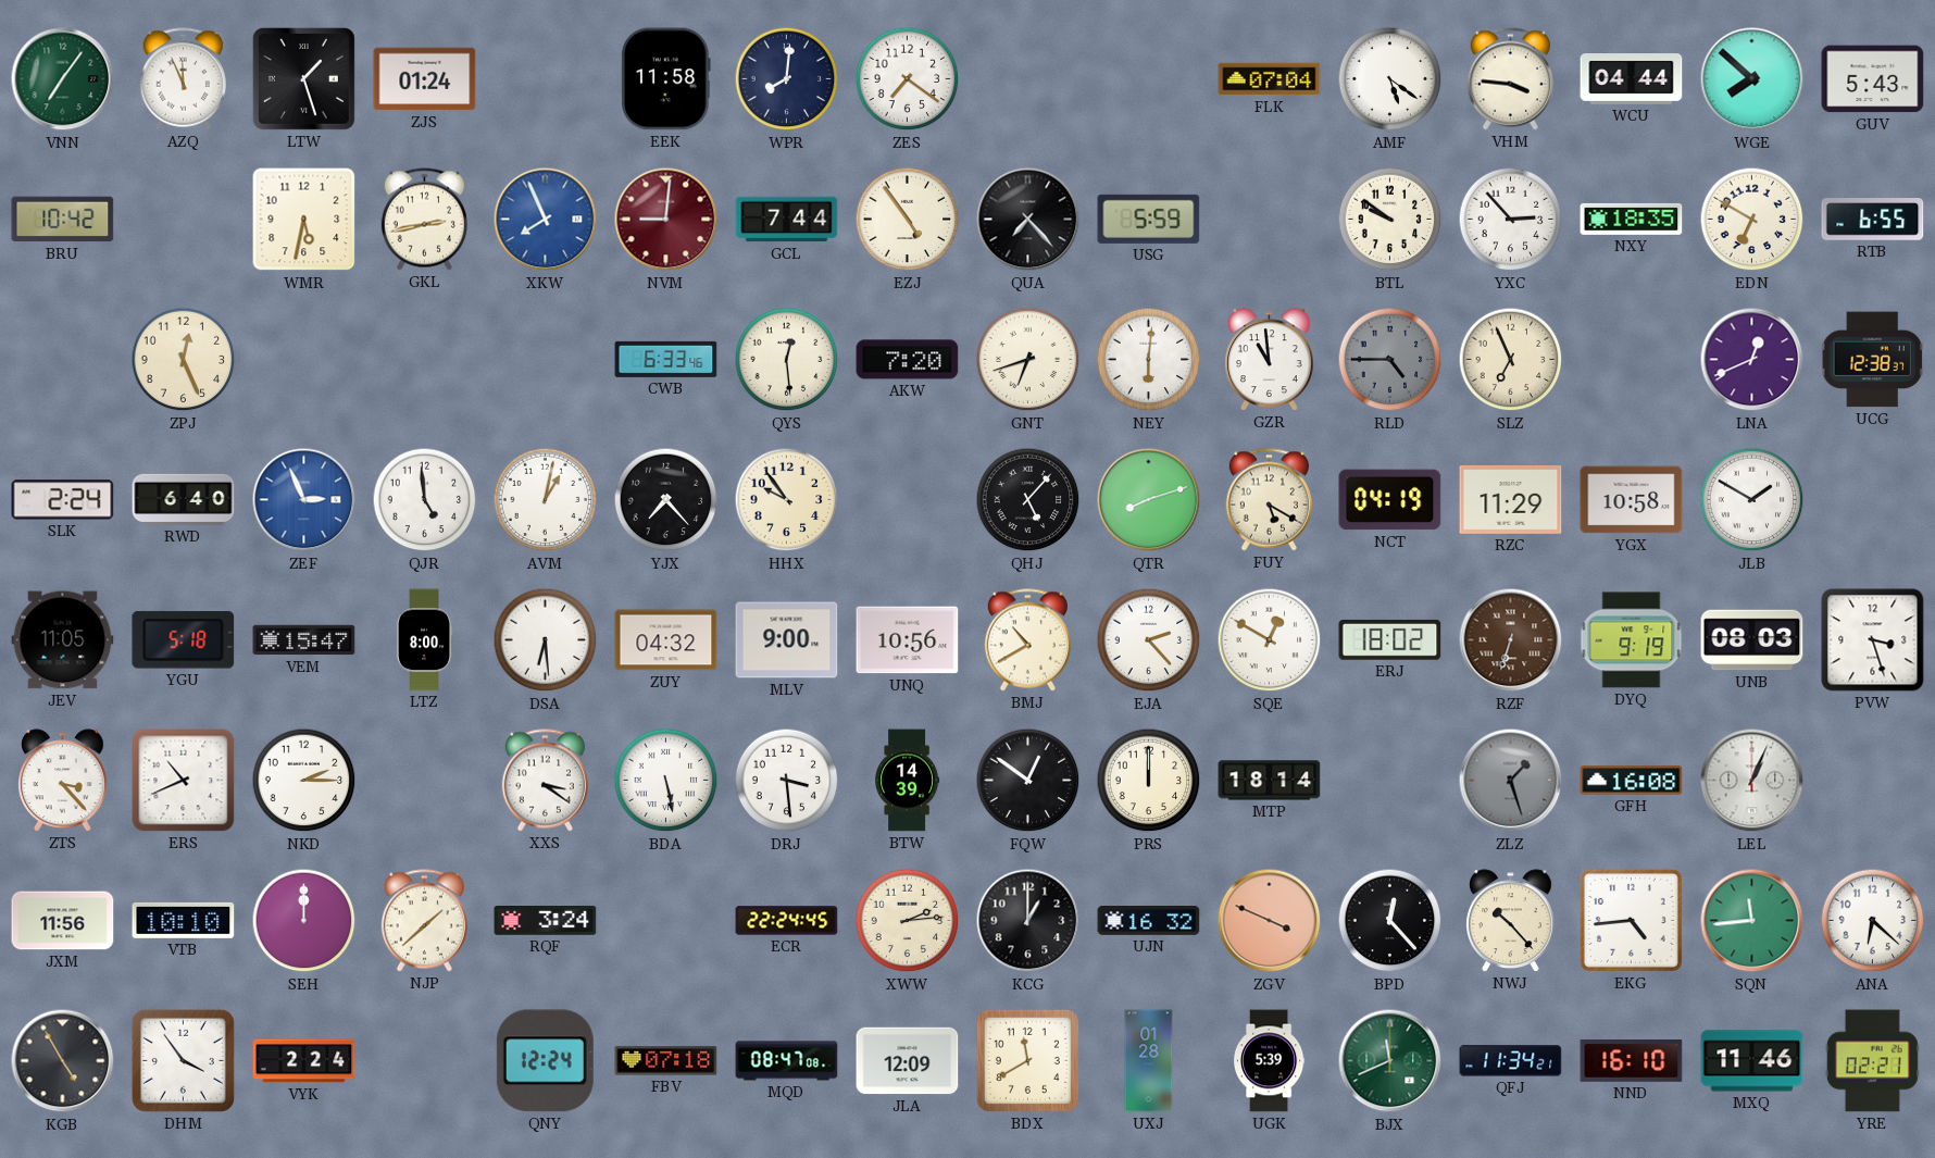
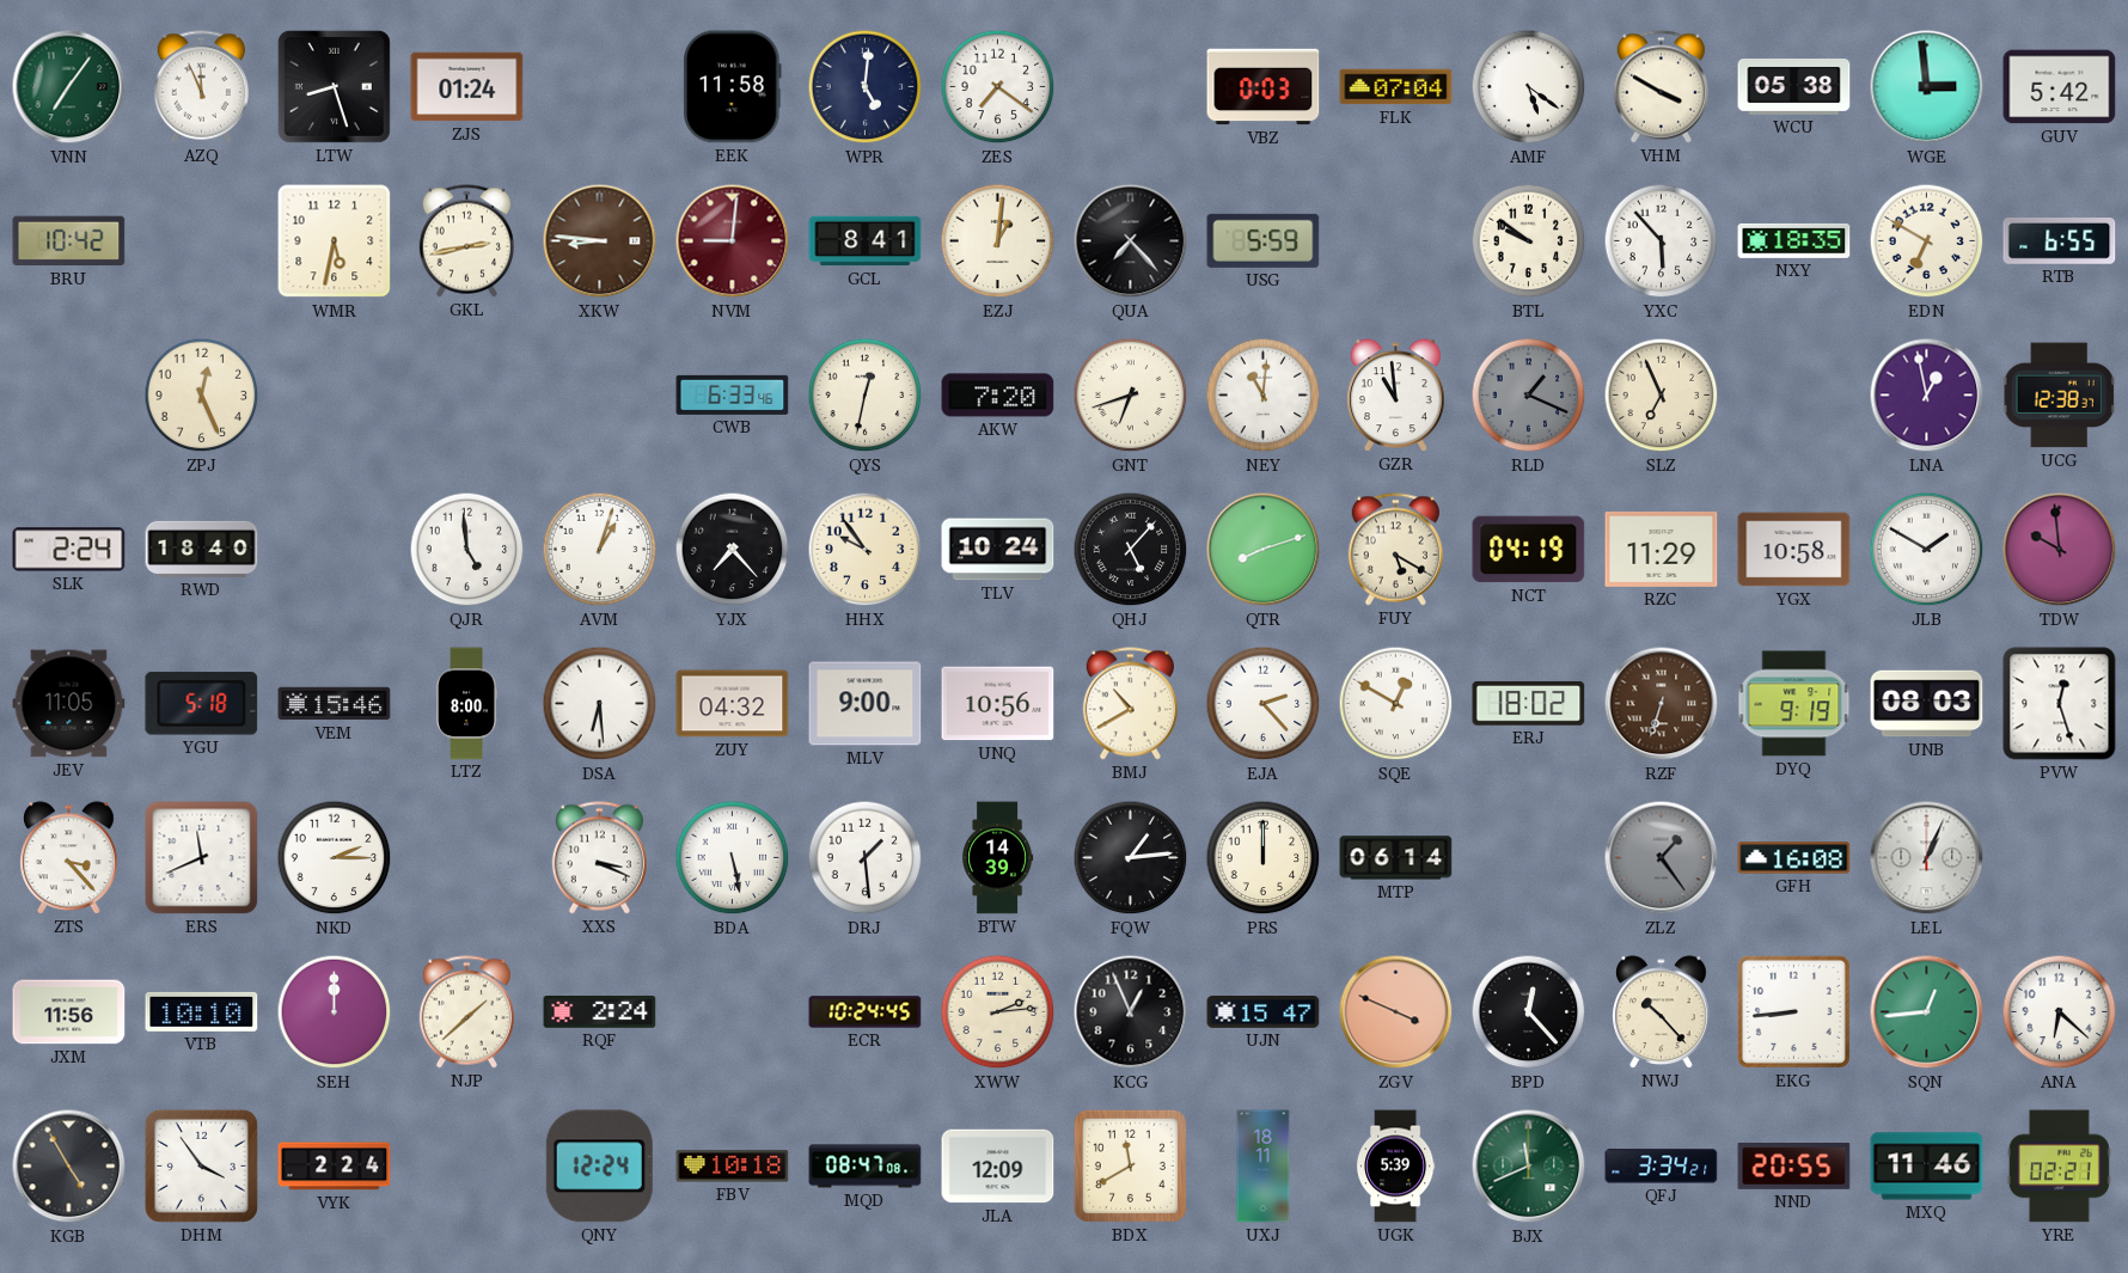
LTW: 1:27 -> 8:27
WPR: 8:01 -> 5:01
VBZ: none -> 0:03
VHM: 3:46 -> 3:50
WCU: 04:44 -> 05:38
WGE: 7:52 -> 2:59
GUV: 5:43 -> 5:42
XKW: 7:56 -> 8:46
XKW dial: blue -> brown
GCL: 7:44 -> 8:41
EZJ: 4:54 -> 1:01
YXC: 2:53 -> 5:53
QYS: 12:29 -> 12:32
NEY: 6:01 -> 11:01
RLD: 4:45 -> 1:19
LNA: 12:41 -> 12:58
RWD: 6:40 -> 18:40
ZEF: 2:56 -> none
AVM: 1:02 -> 1:03
TLV: none -> 10:24
TDW: none -> 9:59
VEM: 15:47 -> 15:46
PVW: 3:27 -> 12:27
ERS: 10:41 -> 11:41
XXS: 3:21 -> 3:19
DRJ: 3:29 -> 1:29
FQW: 12:51 -> 1:14
MTP: 18:14 -> 06:14
ZLZ: 1:27 -> 1:24
RQF: 3:24 -> 2:24
ECR: 22:24 -> 10:24
KCG: 1:00 -> 12:56
UJN: 16:32 -> 15:47
EKG: 4:44 -> 8:44
SQN: 11:44 -> 12:44
FBV: 07:18 -> 10:18
UXJ: 01:28 -> 18:11
QFJ: 11:34 -> 3:34
NND: 16:10 -> 20:55
